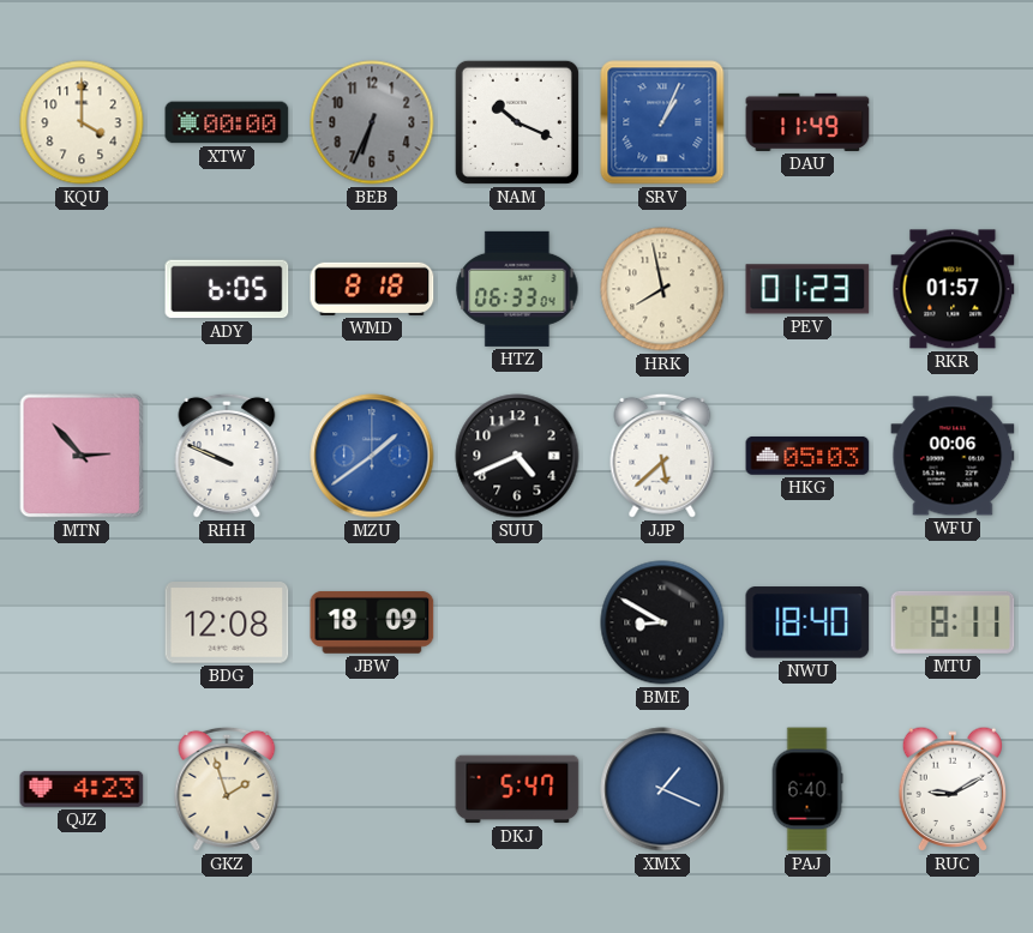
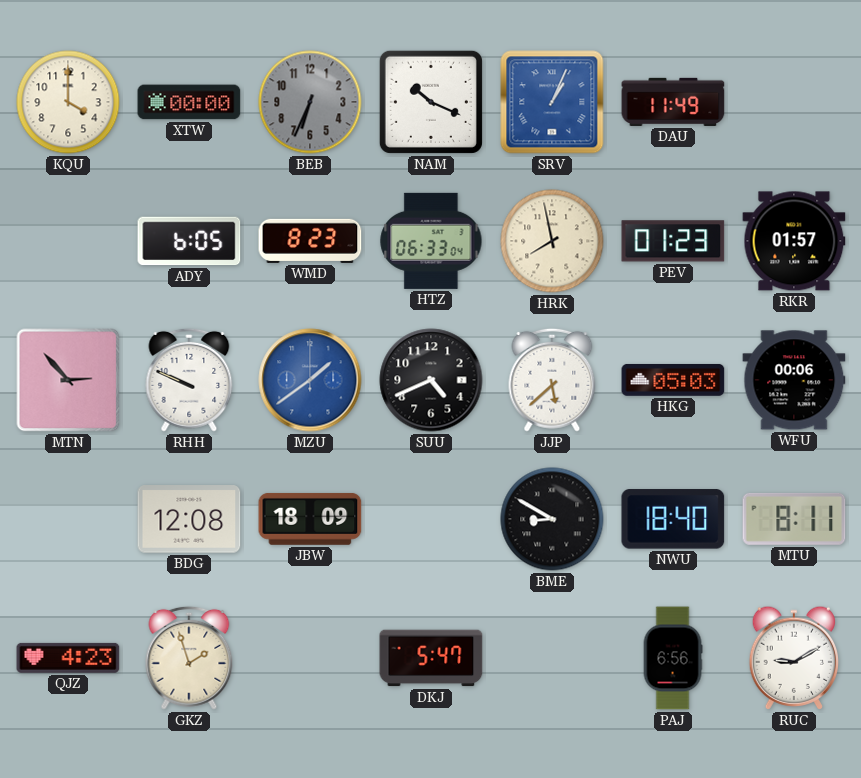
WMD: 8:18 -> 8:23
XMX: 1:19 -> none
PAJ: 6:40 -> 6:56
